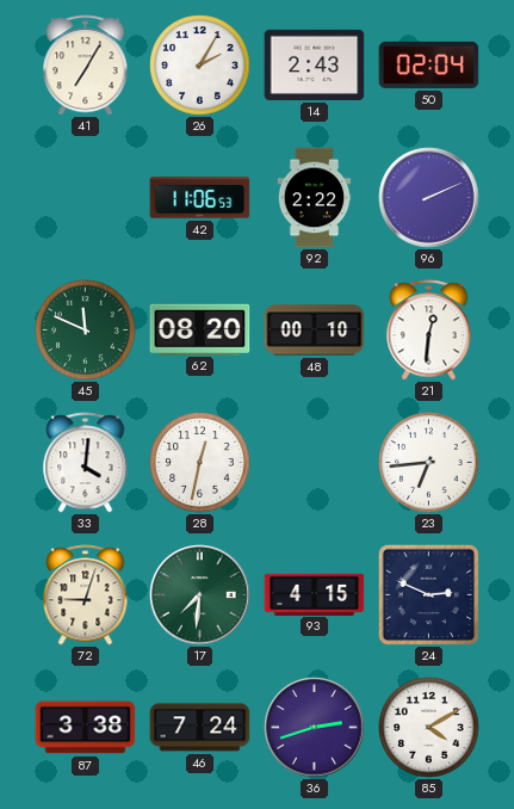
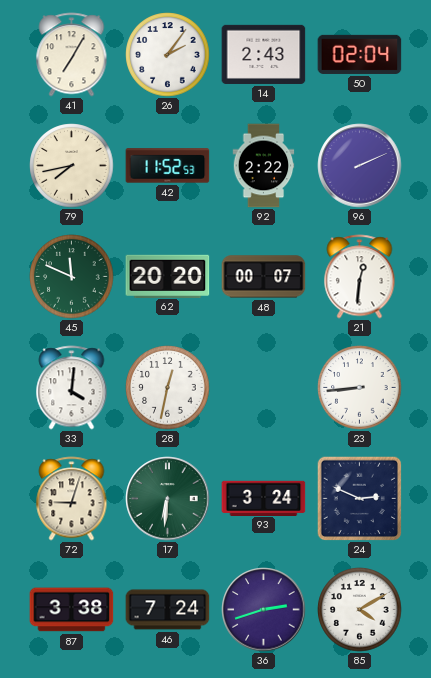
26: 2:05 -> 2:06
79: none -> 7:43
42: 11:06 -> 11:52
62: 08:20 -> 20:20
48: 00:10 -> 00:07
23: 6:44 -> 8:44
17: 7:31 -> 6:31
93: 4:15 -> 3:24
